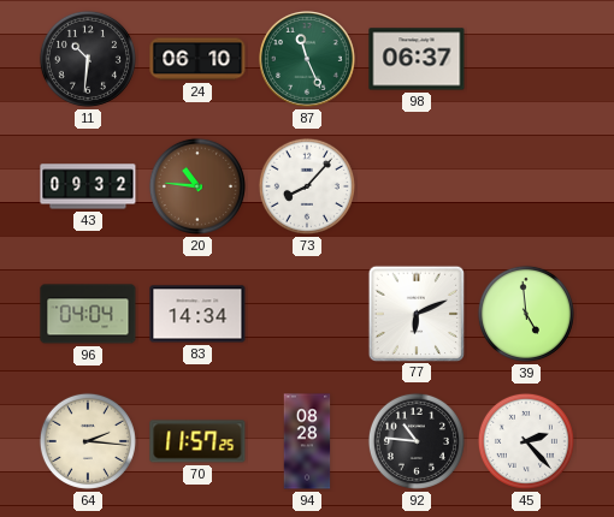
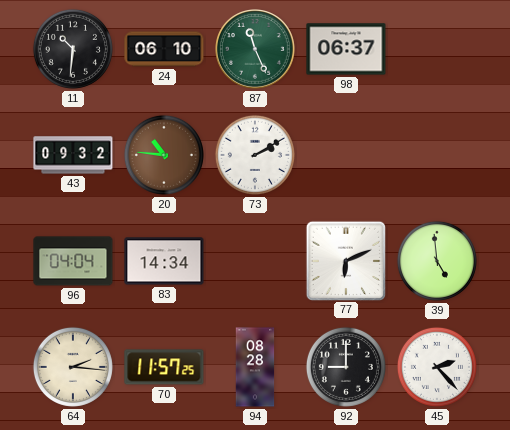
73: 8:07 -> 2:10
92: 10:46 -> 9:00
